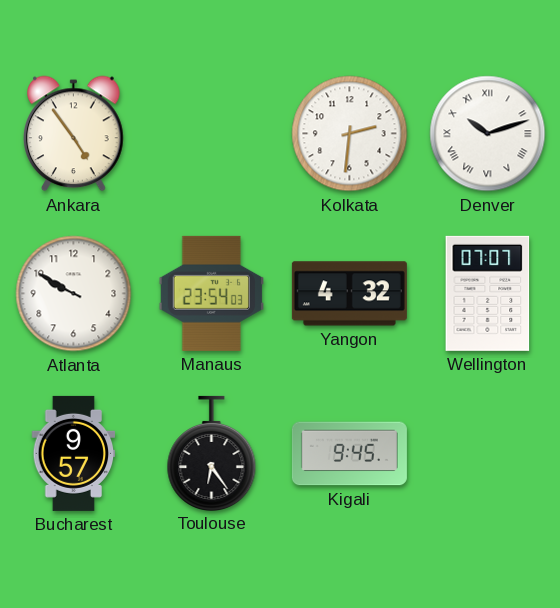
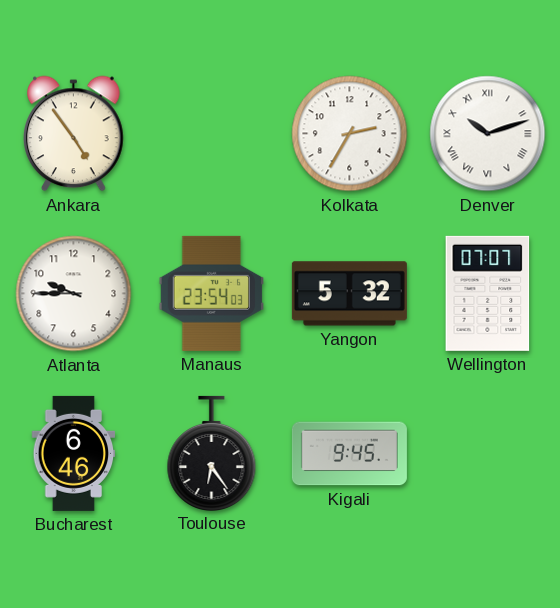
Kolkata: 2:31 -> 2:35
Atlanta: 9:50 -> 9:45
Yangon: 4:32 -> 5:32
Bucharest: 9:57 -> 6:46
